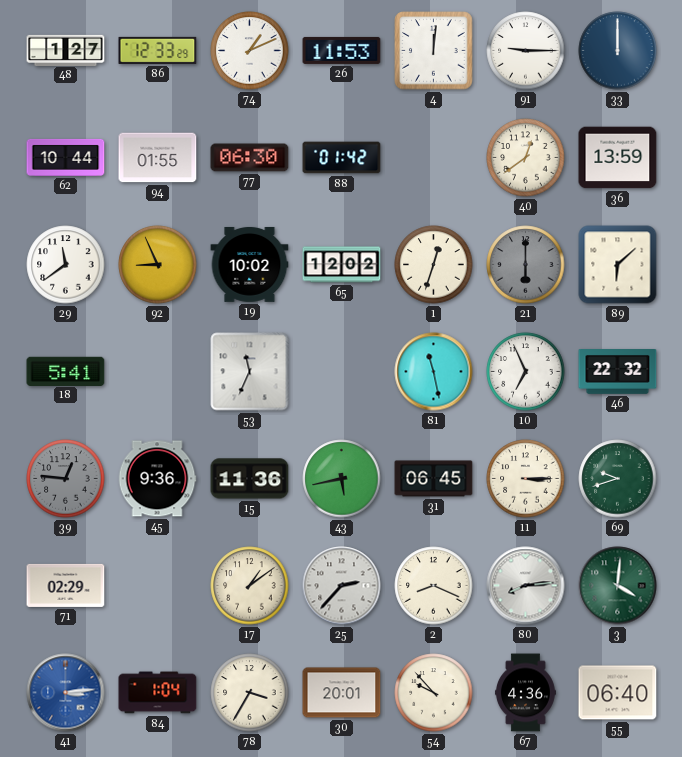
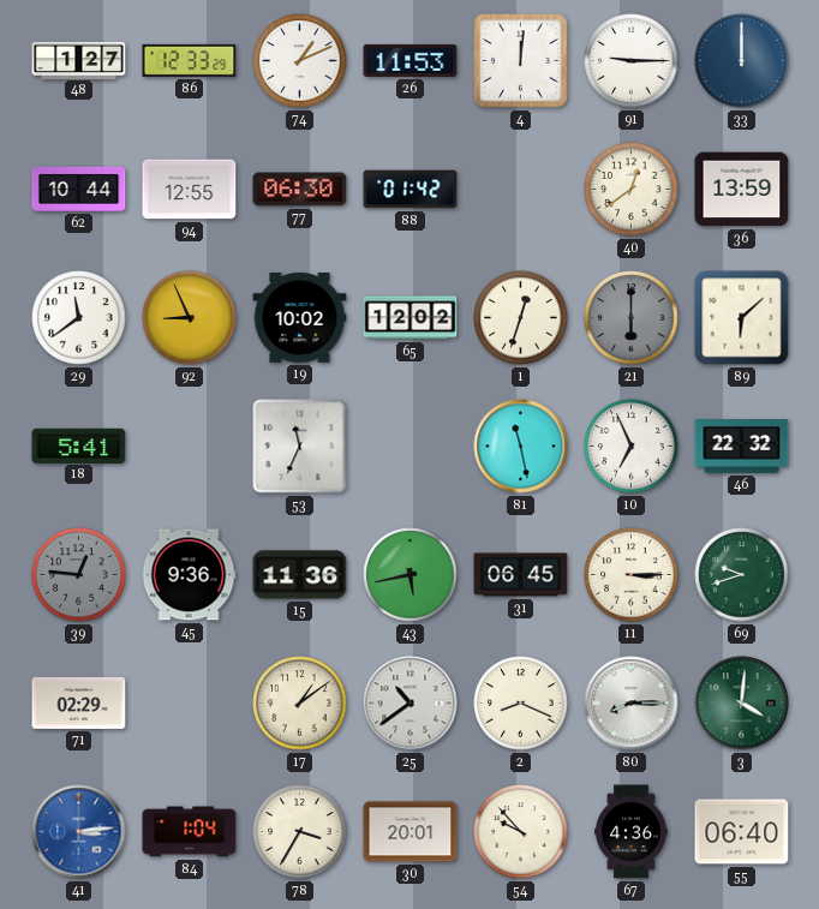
94: 01:55 -> 12:55
25: 2:37 -> 10:39
80: 8:14 -> 8:15
